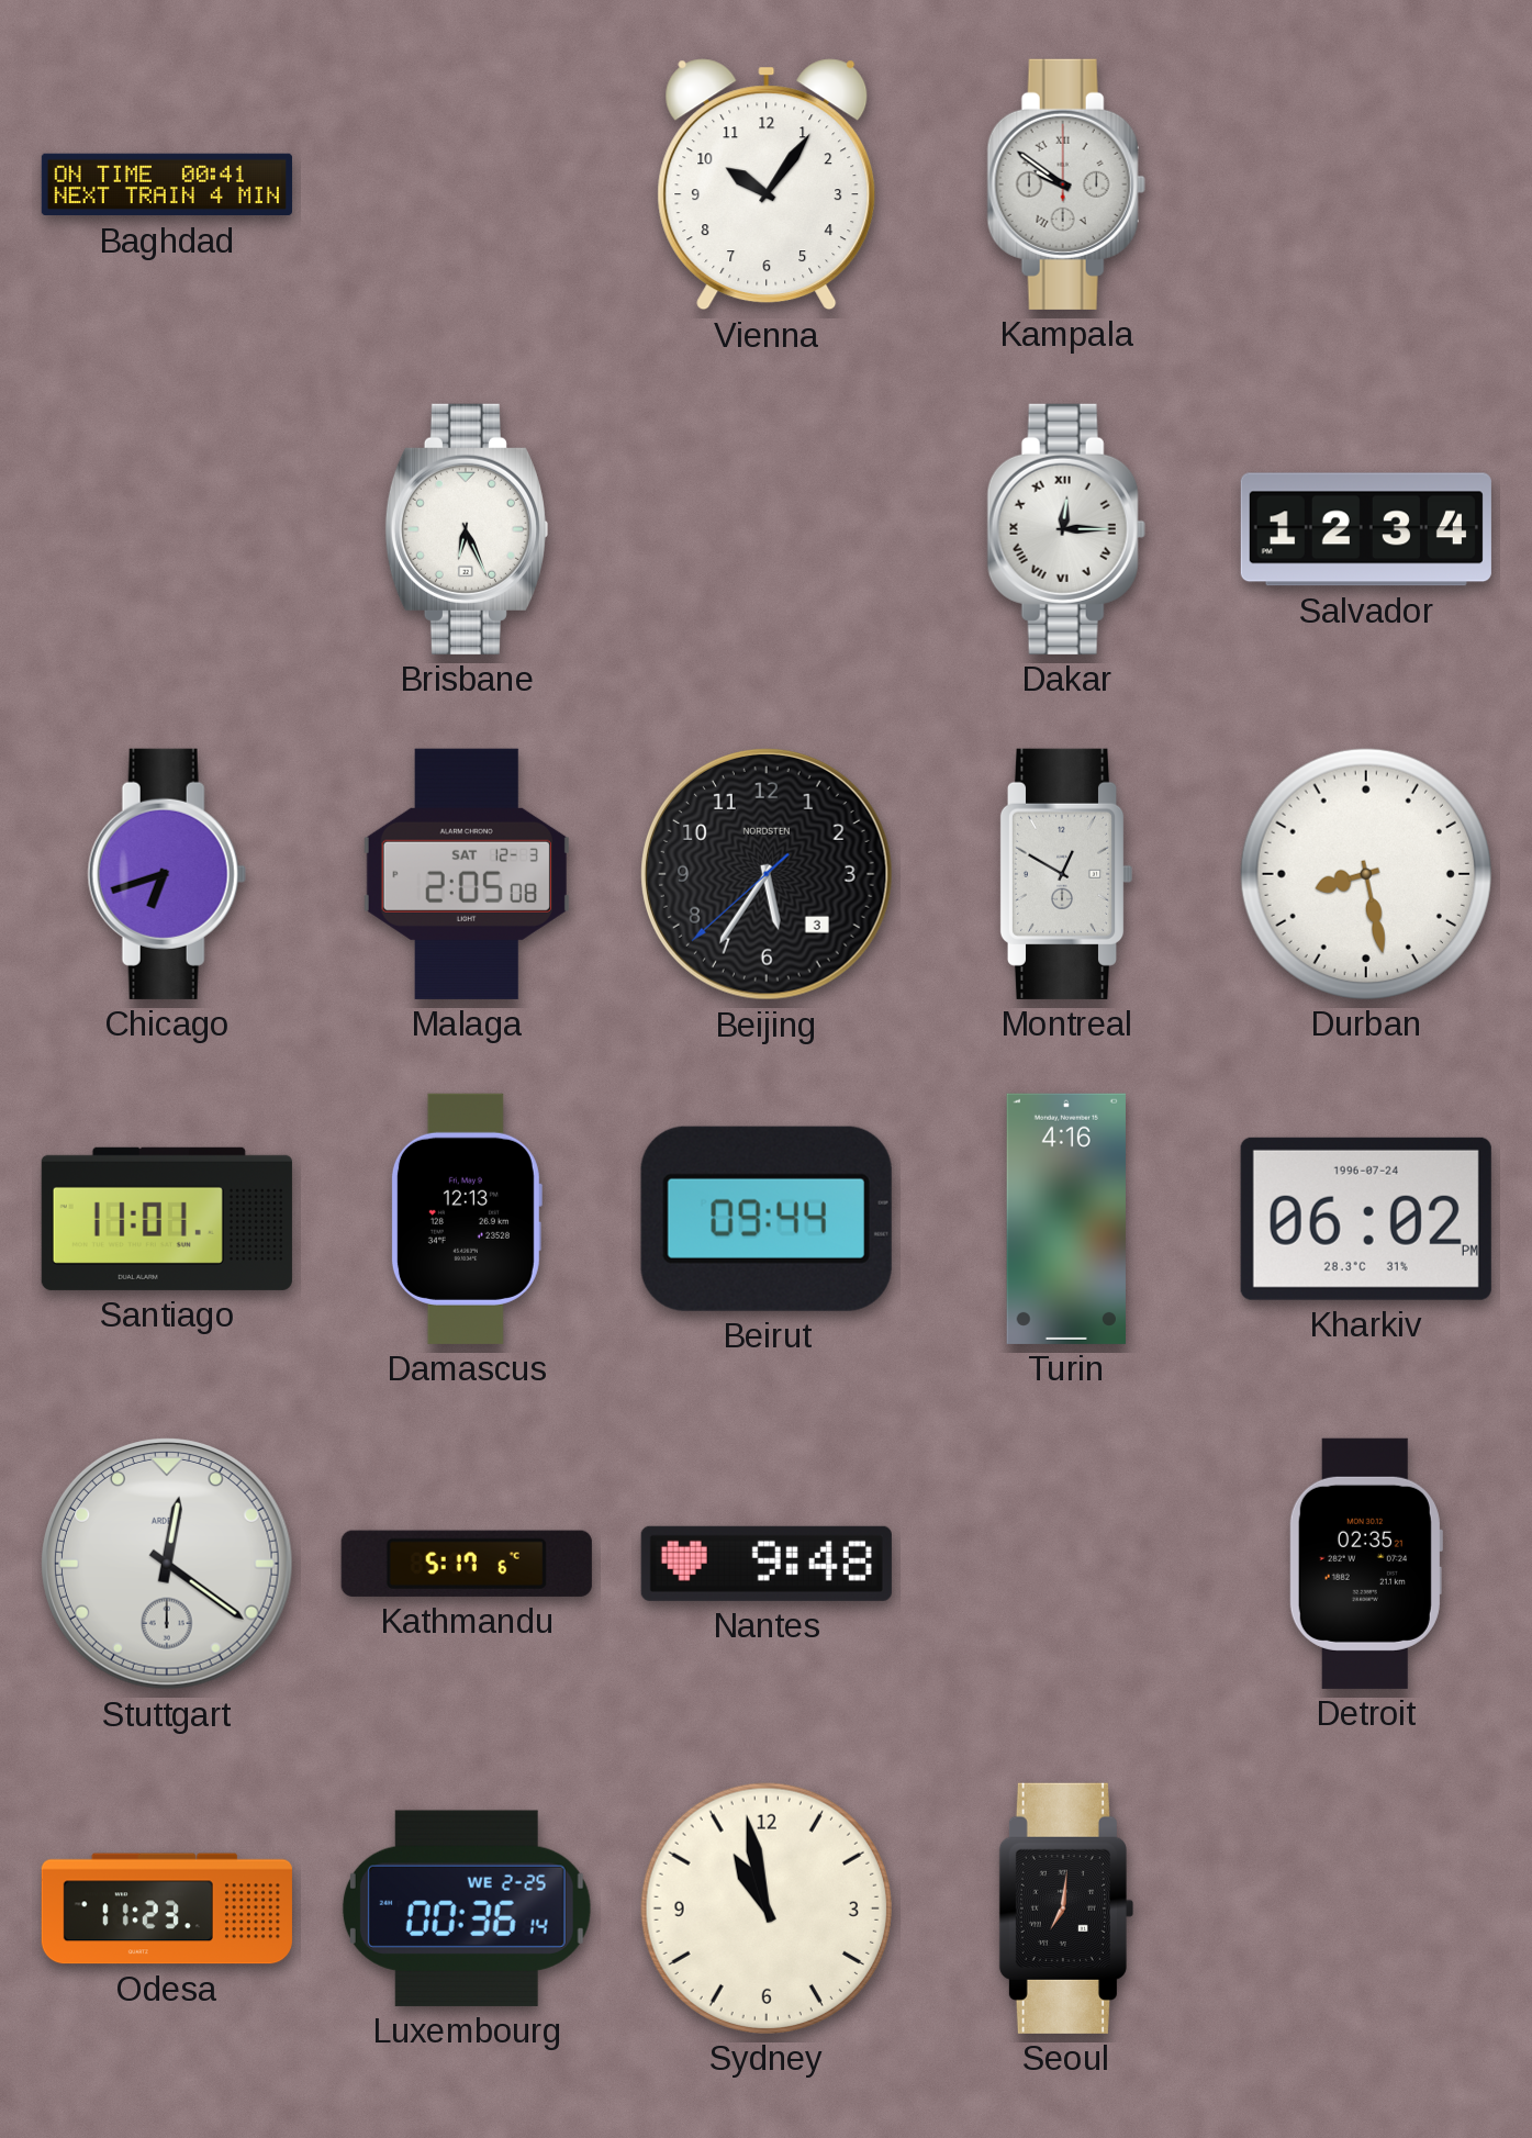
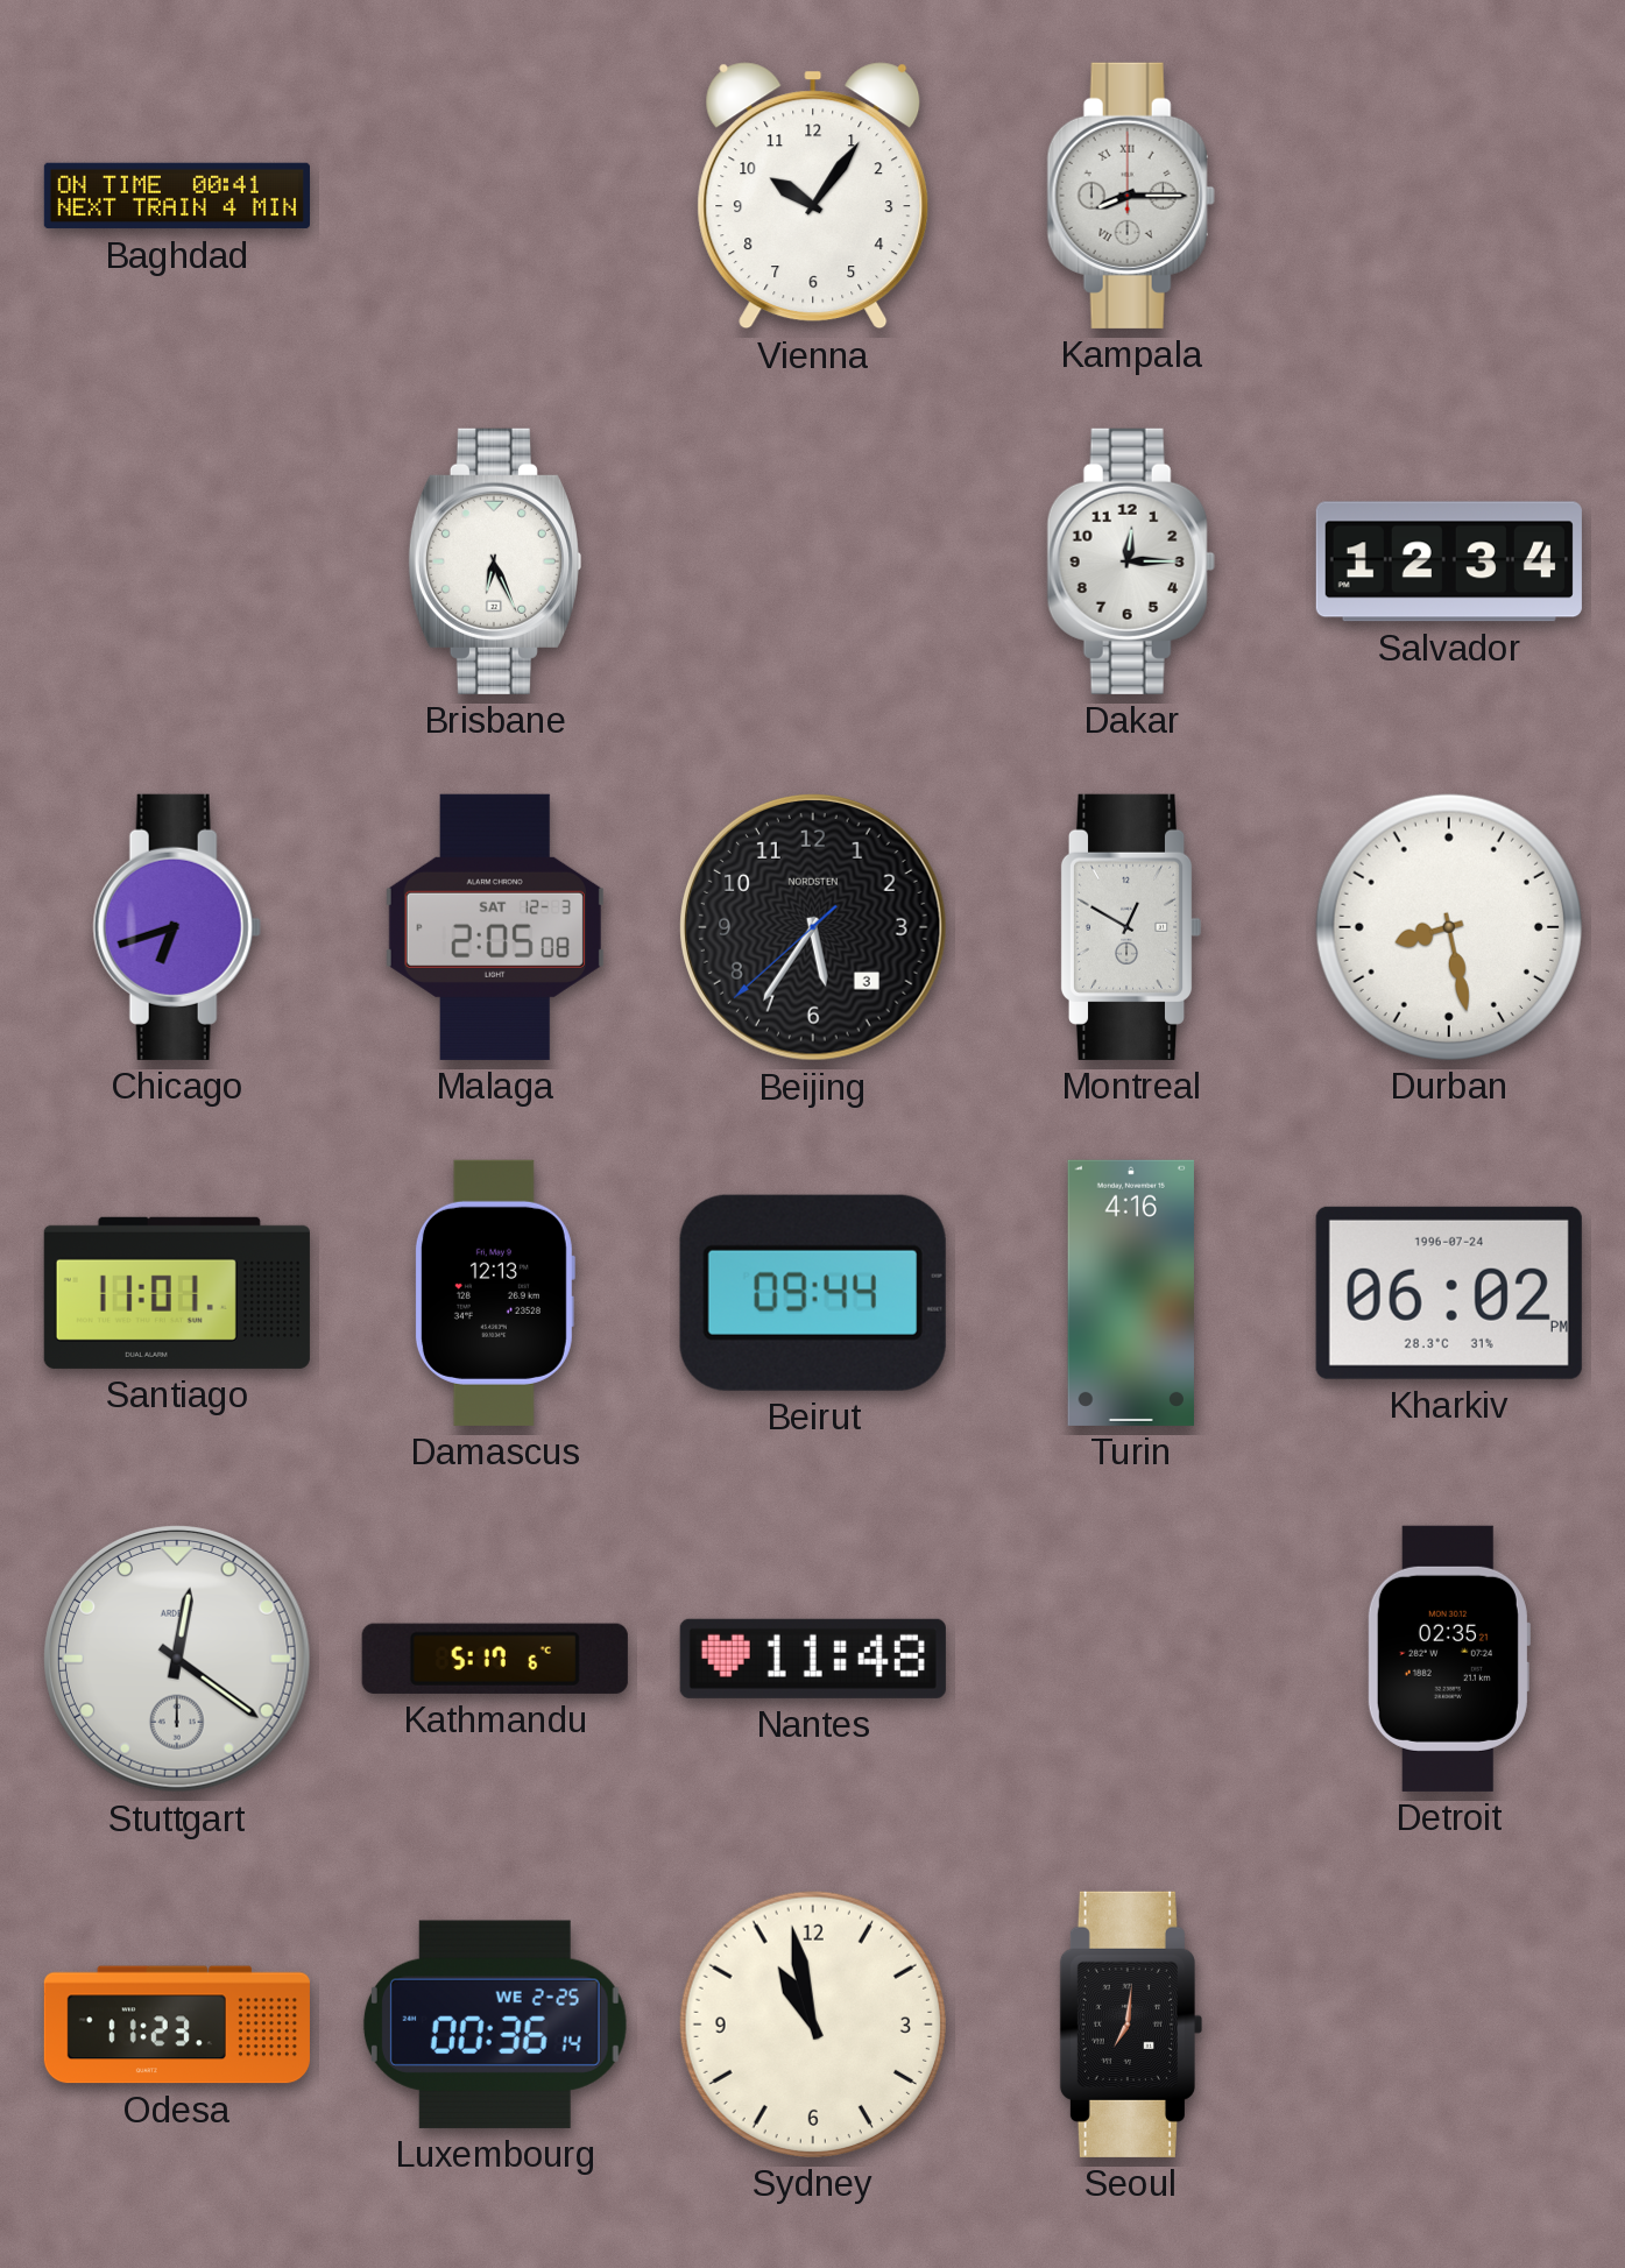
Kampala: 9:51 -> 8:15
Dakar numerals: Roman -> Arabic
Nantes: 9:48 -> 11:48
